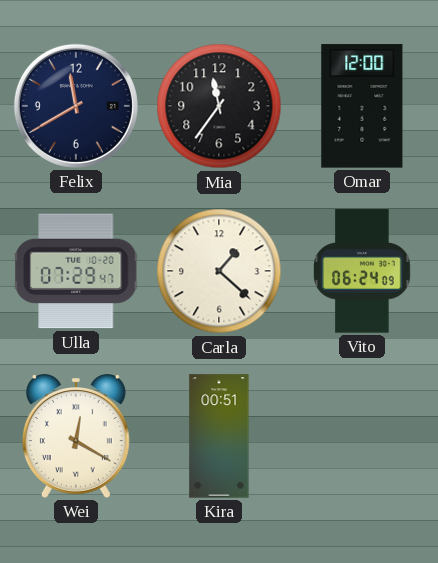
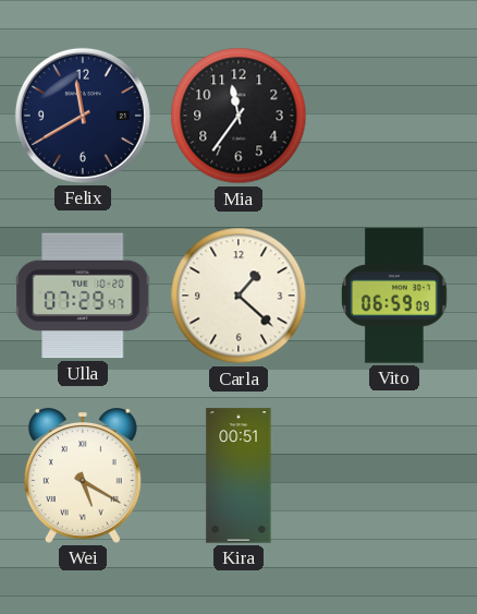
Omar: 12:00 -> none
Vito: 06:24 -> 06:59
Wei: 12:20 -> 5:20
